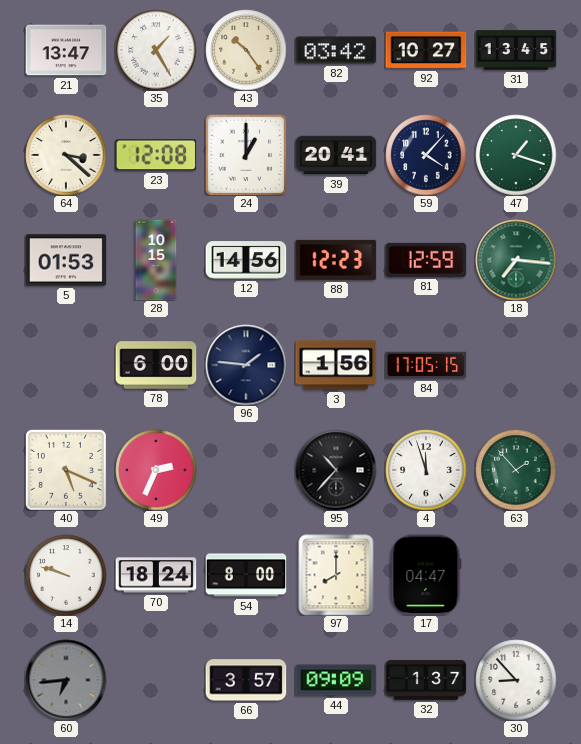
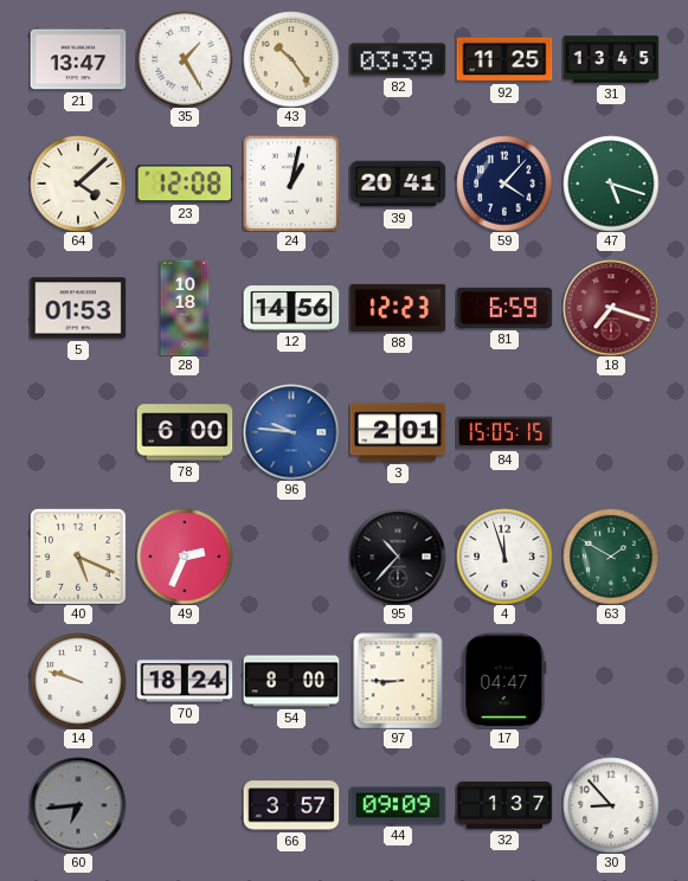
82: 03:42 -> 03:39
92: 10:27 -> 11:25
64: 3:22 -> 4:08
24: 1:00 -> 1:02
47: 1:18 -> 5:18
28: 10:15 -> 10:18
81: 12:59 -> 6:59
18: 7:16 -> 7:18
18 dial: green -> burgundy
96: 1:46 -> 9:46
96 dial: navy -> blue
3: 1:56 -> 2:01
84: 17:05 -> 15:05
63: 1:53 -> 1:50
97: 8:00 -> 8:45
